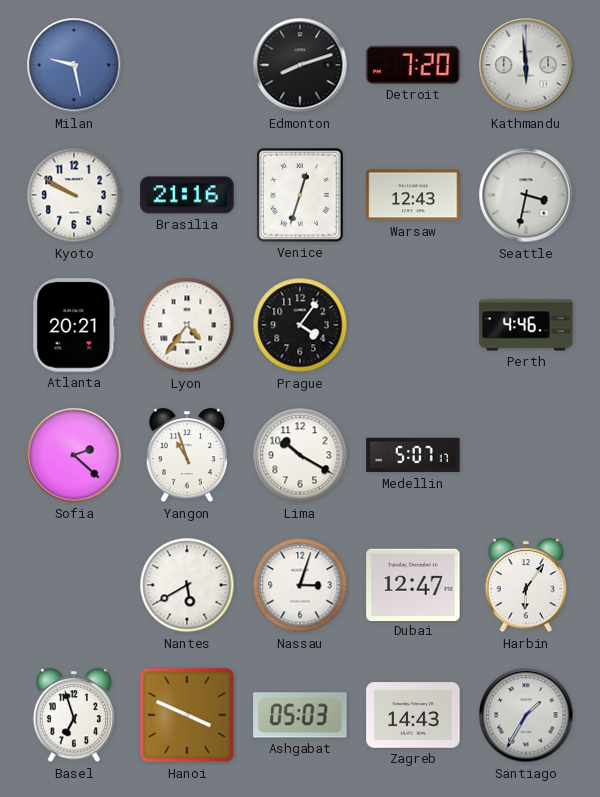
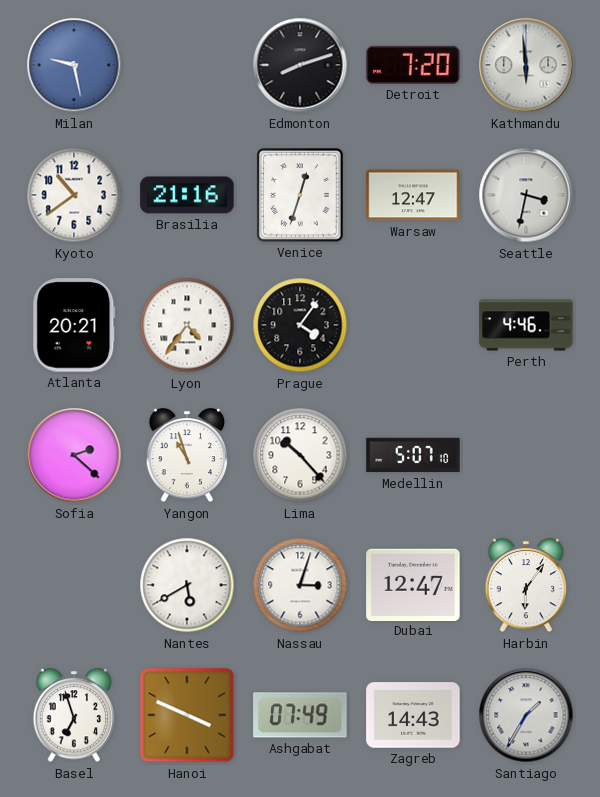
Kyoto: 9:50 -> 10:39
Warsaw: 12:43 -> 12:47
Lima: 10:20 -> 10:23
Medellin: 5:07:17 -> 5:07:10
Ashgabat: 05:03 -> 07:49
